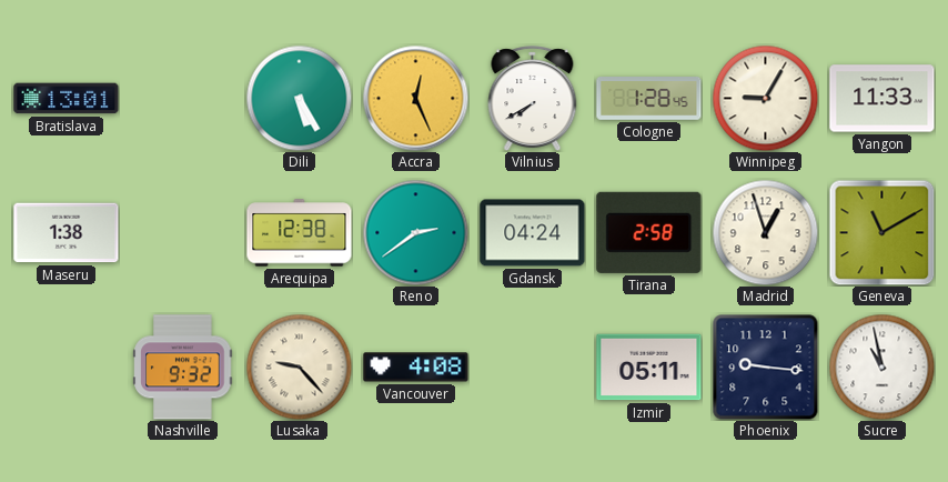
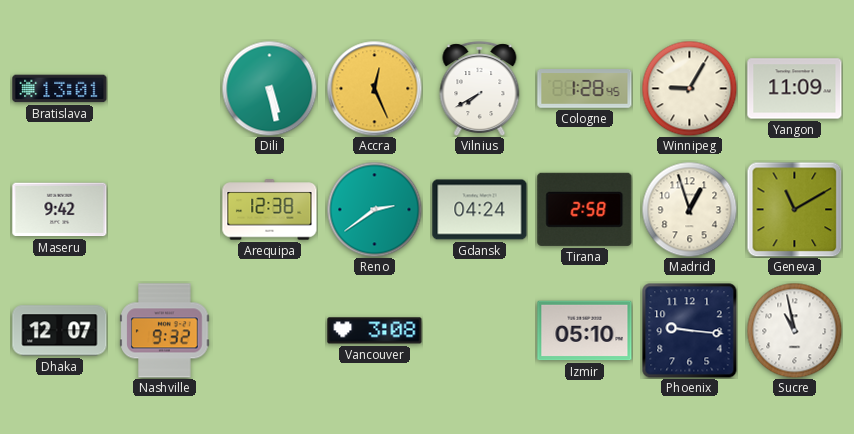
Dili: 5:25 -> 5:28
Yangon: 11:33 -> 11:09
Maseru: 1:38 -> 9:42
Dhaka: none -> 12:07
Lusaka: 9:23 -> none
Vancouver: 4:08 -> 3:08
Izmir: 05:11 -> 05:10
